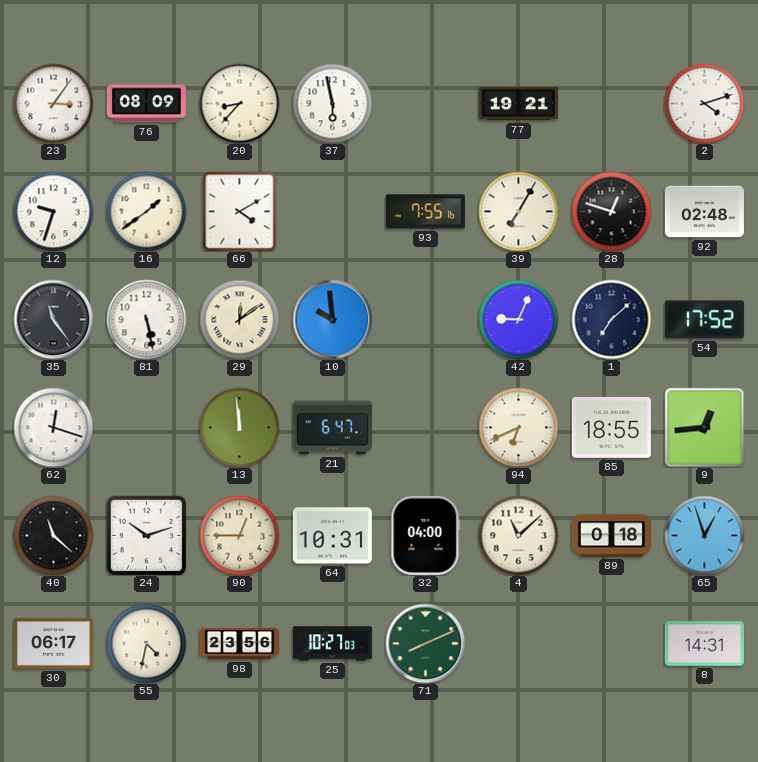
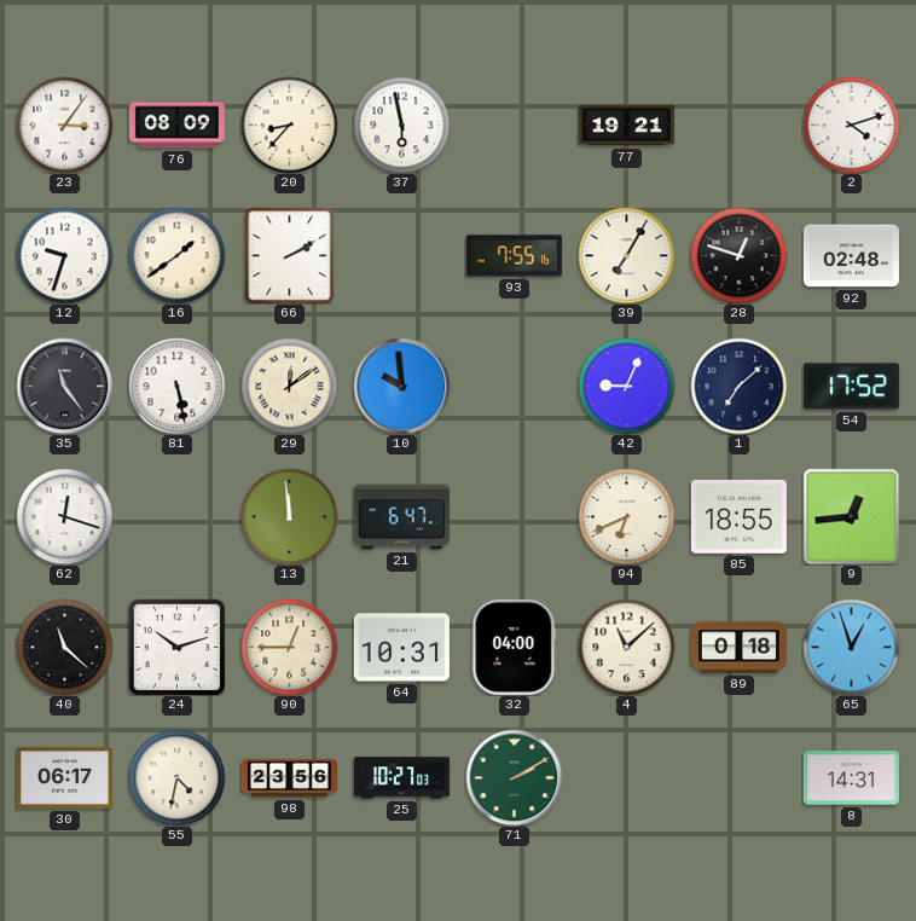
66: 4:10 -> 2:10
71: 8:11 -> 2:10
